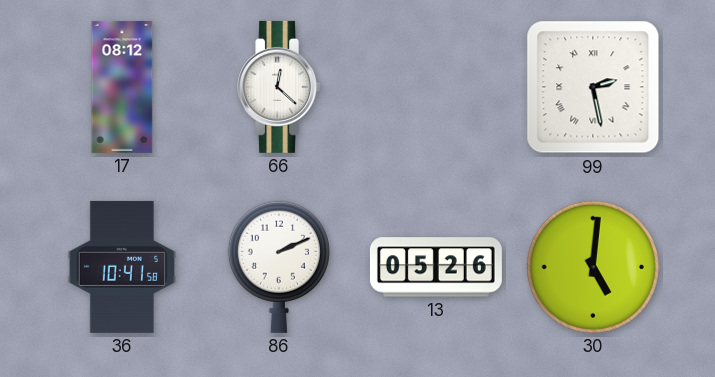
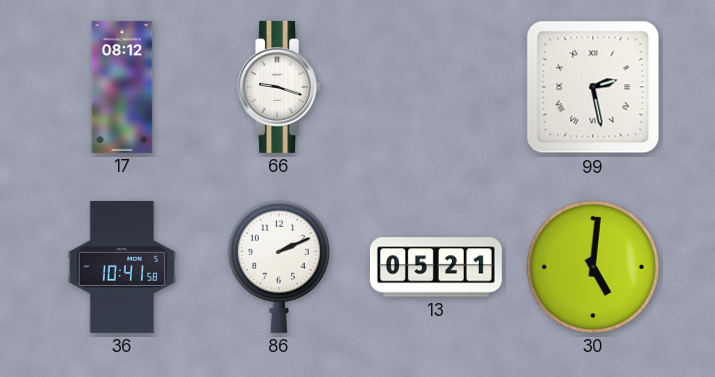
66: 12:22 -> 9:18
13: 05:26 -> 05:21
